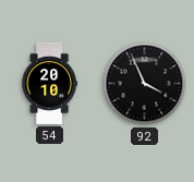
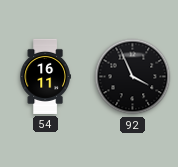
54: 20:10 -> 16:11
